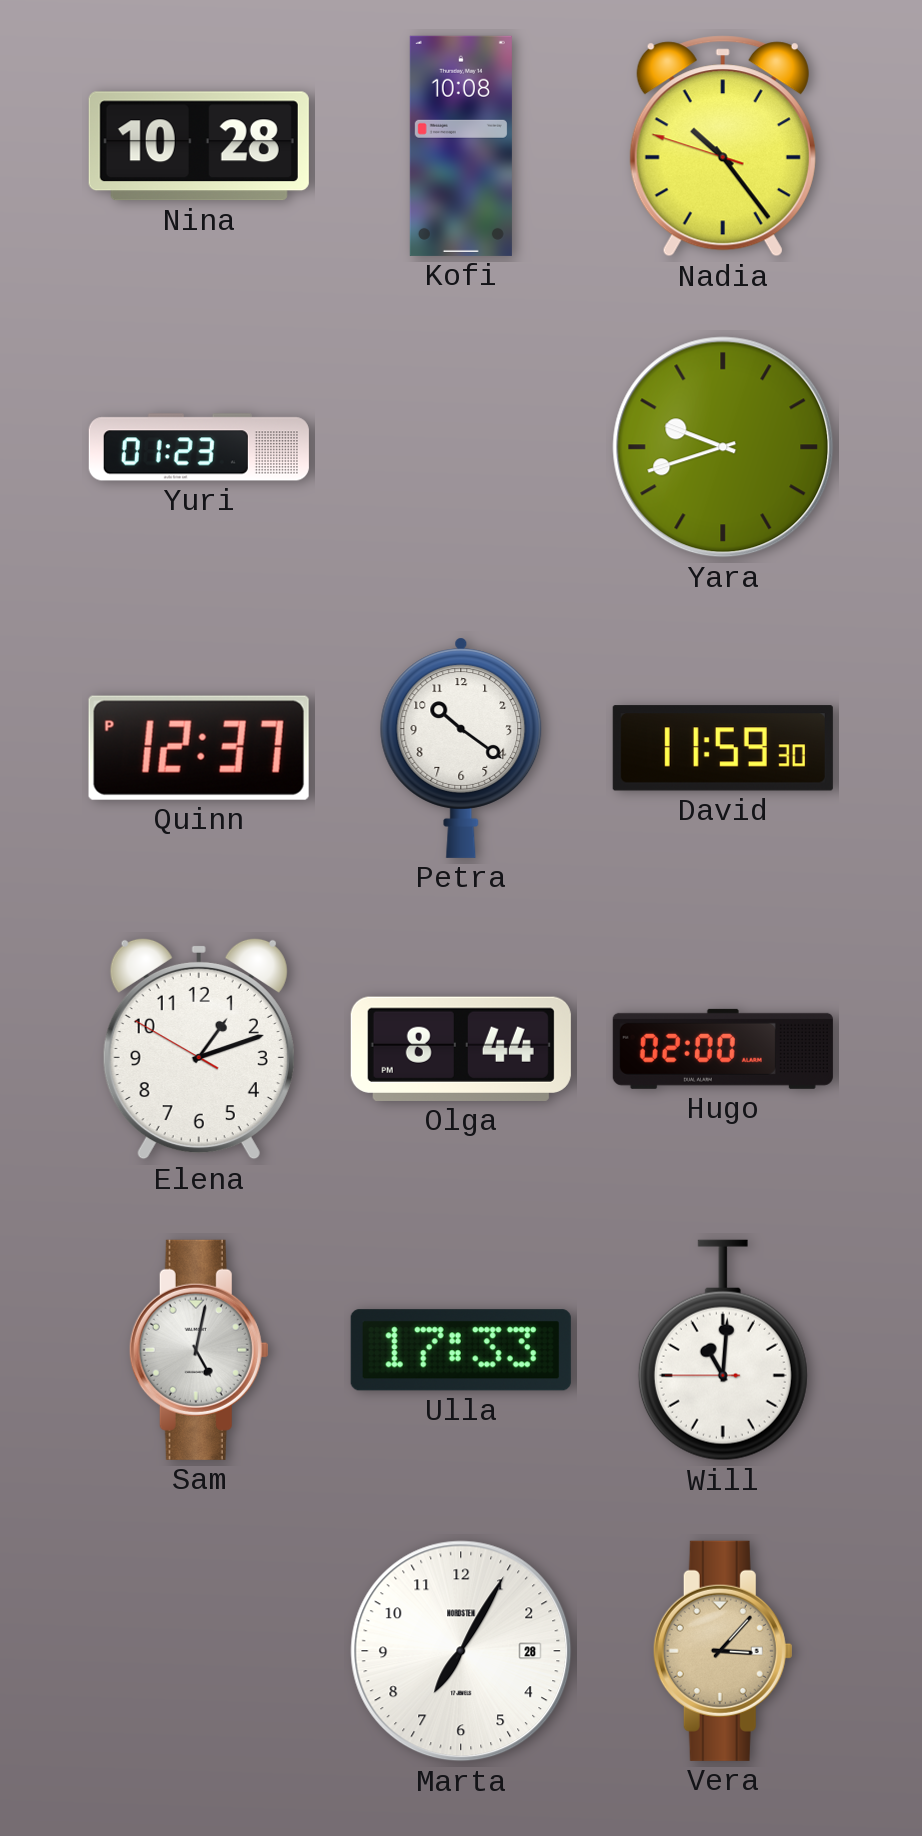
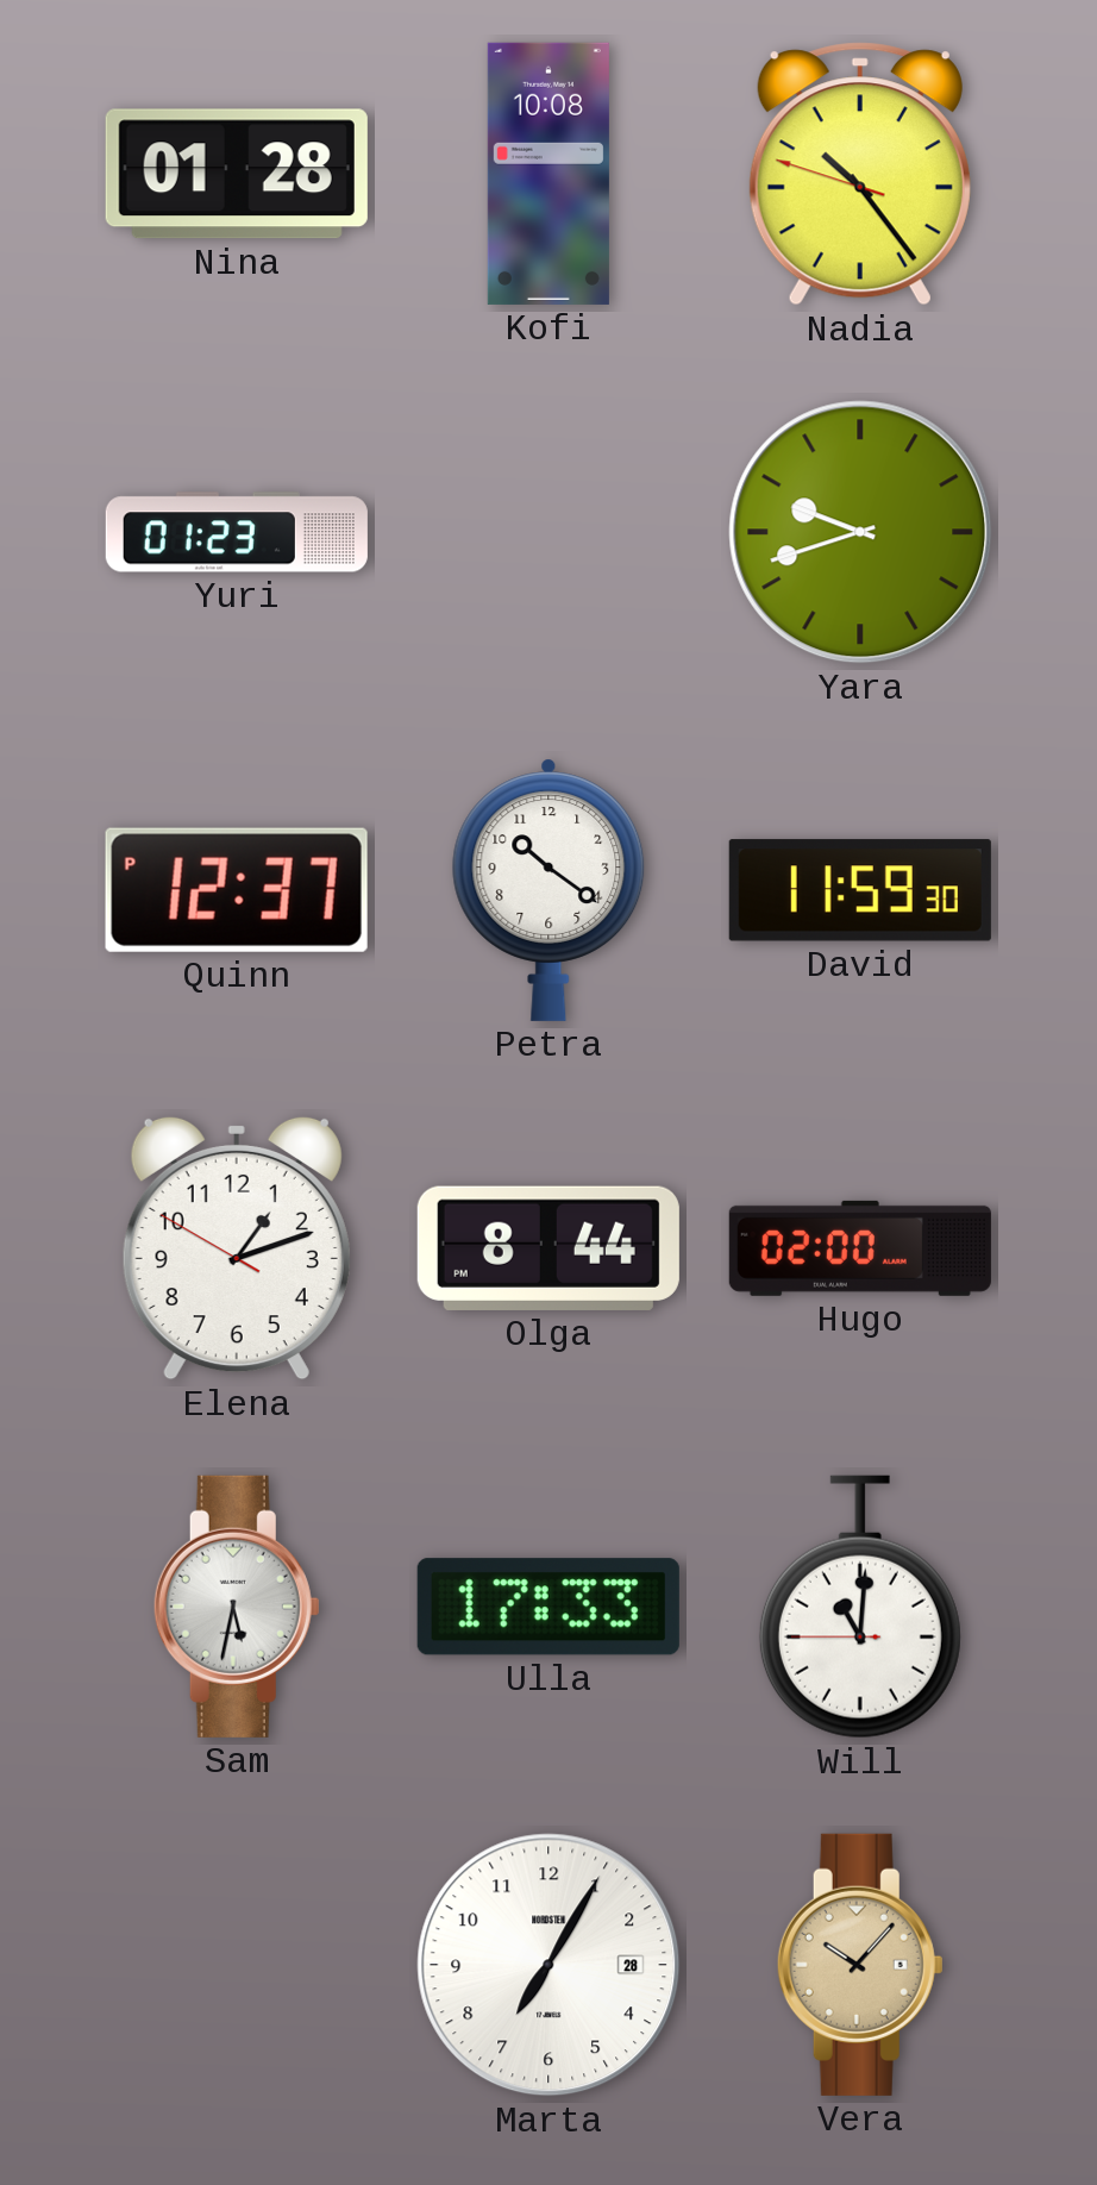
Nina: 10:28 -> 01:28
Sam: 5:02 -> 5:32
Vera: 3:07 -> 10:07
